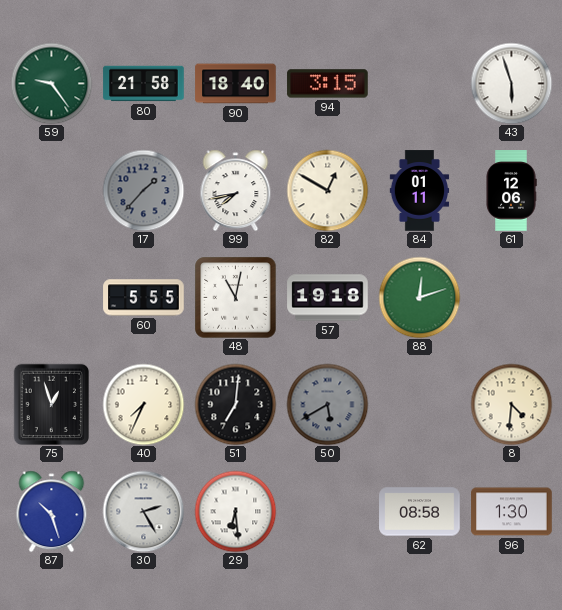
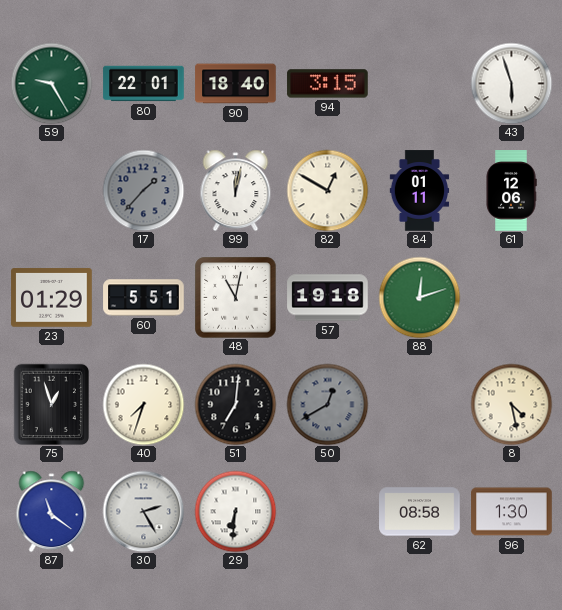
59: 9:24 -> 9:25
80: 21:58 -> 22:01
99: 7:43 -> 12:02
23: none -> 01:29
60: 5:55 -> 5:51
40: 7:34 -> 7:33
50: 5:40 -> 12:40
8: 4:31 -> 4:28
87: 10:27 -> 11:21
29: 6:29 -> 6:31
